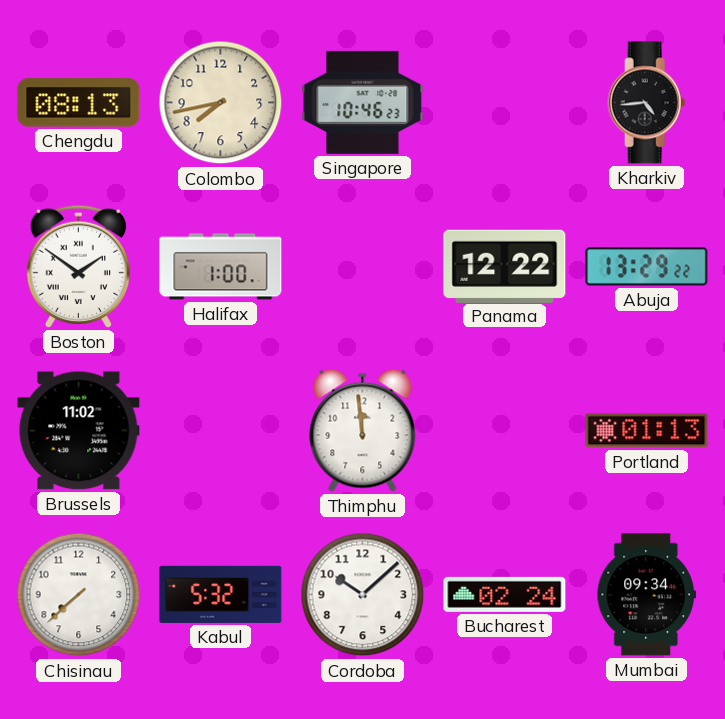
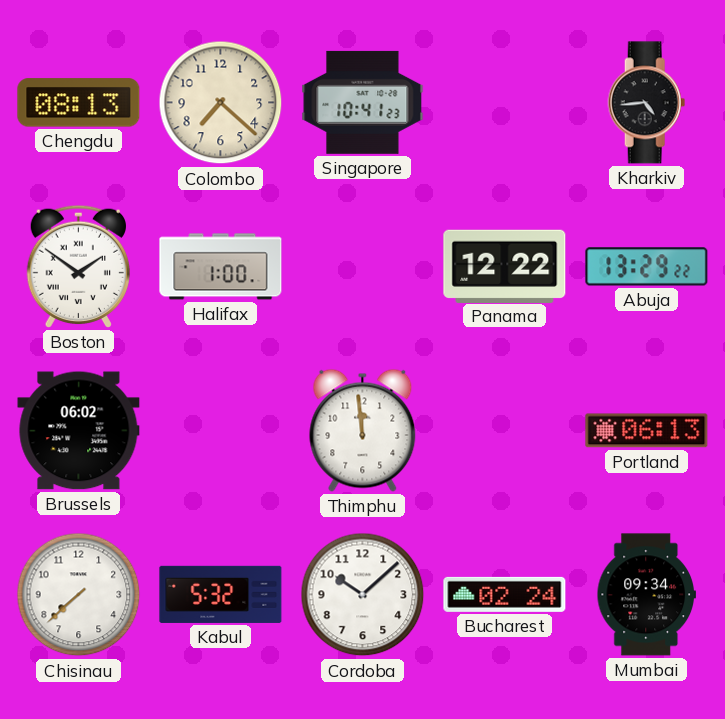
Colombo: 7:43 -> 7:22
Singapore: 10:46 -> 10:41
Brussels: 11:02 -> 06:02
Portland: 01:13 -> 06:13
